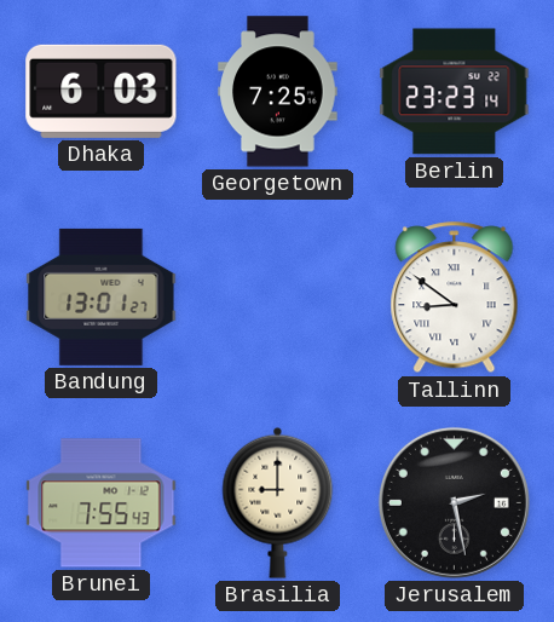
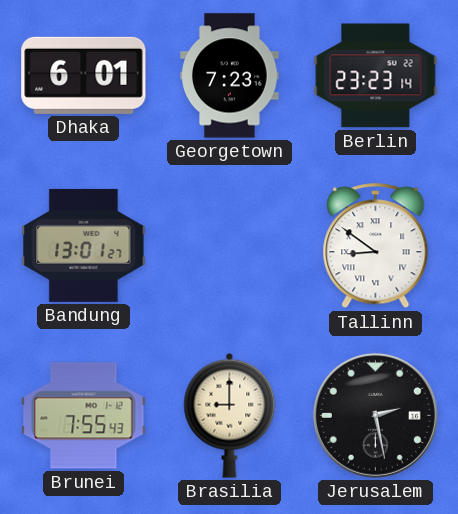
Dhaka: 6:03 -> 6:01
Georgetown: 7:25 -> 7:23
